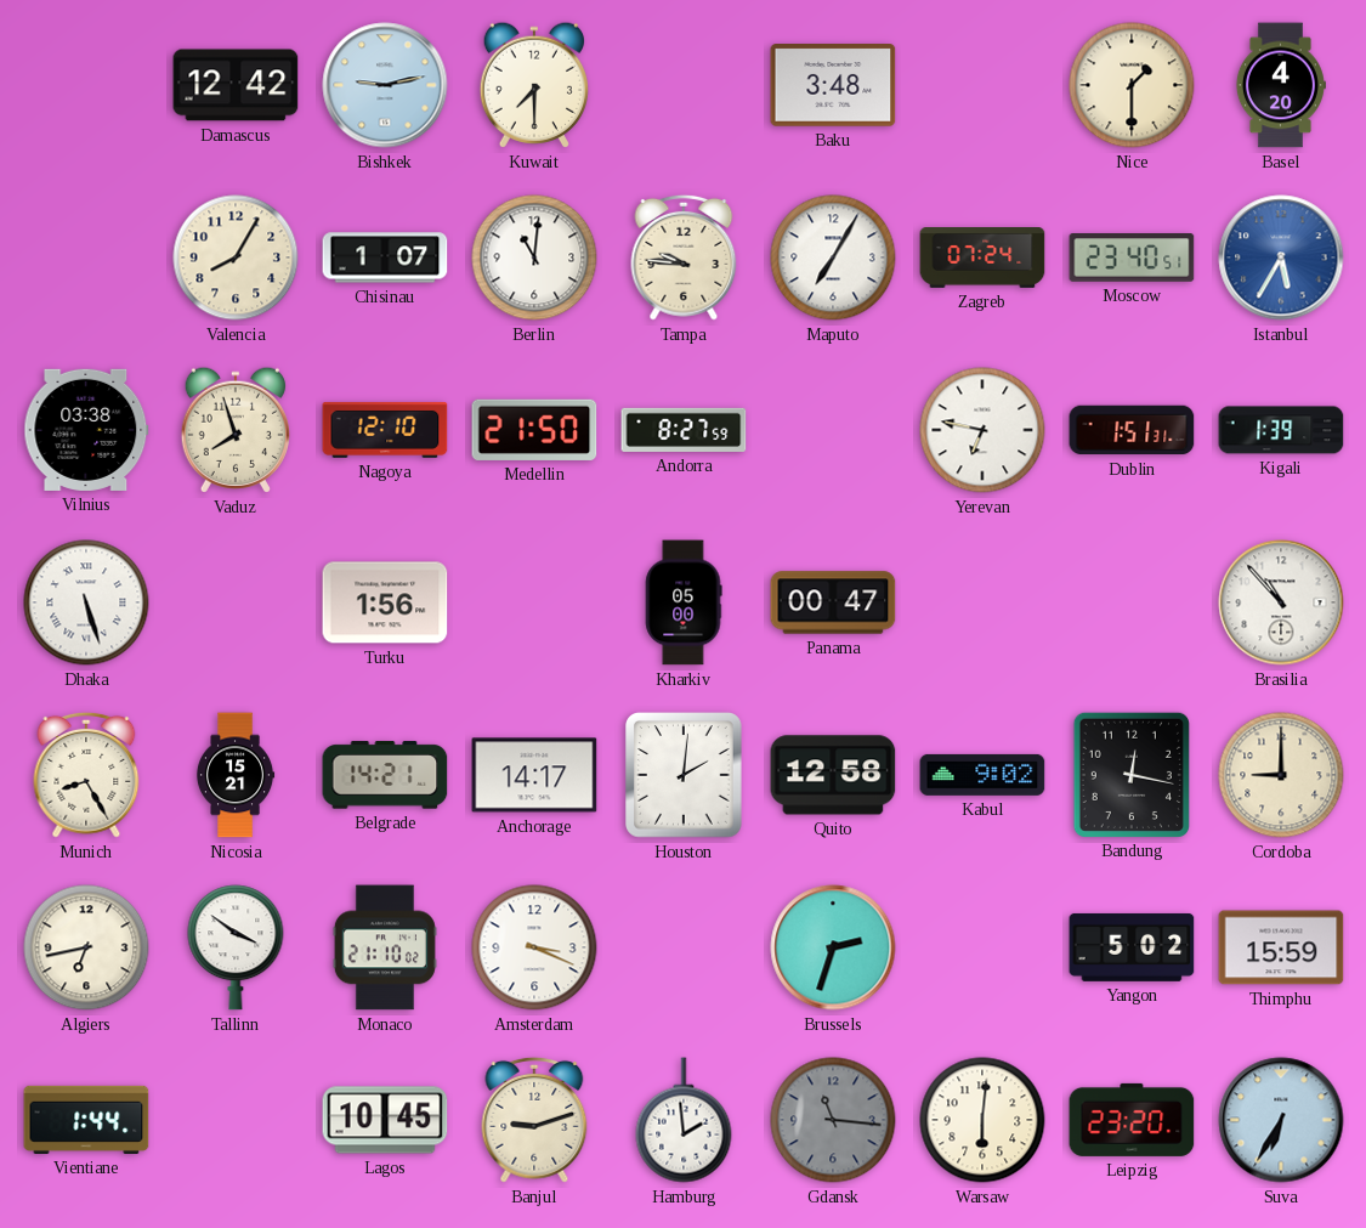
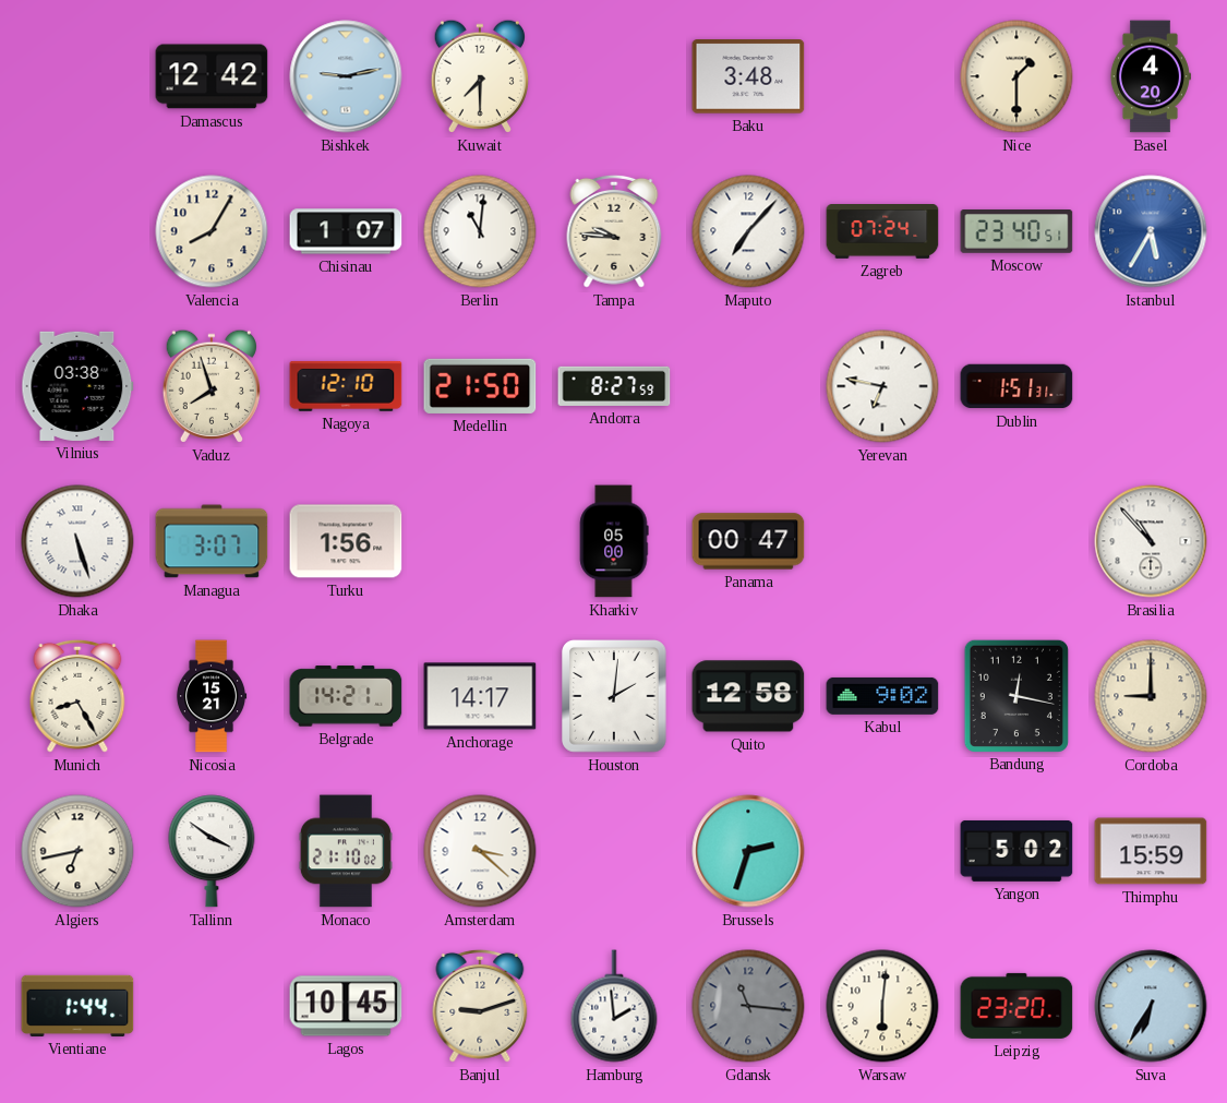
Maputo: 7:05 -> 7:07
Kigali: 1:39 -> none
Managua: none -> 3:07
Amsterdam: 3:19 -> 3:22
